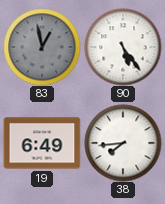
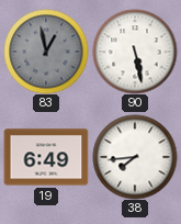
90: 5:24 -> 5:28
